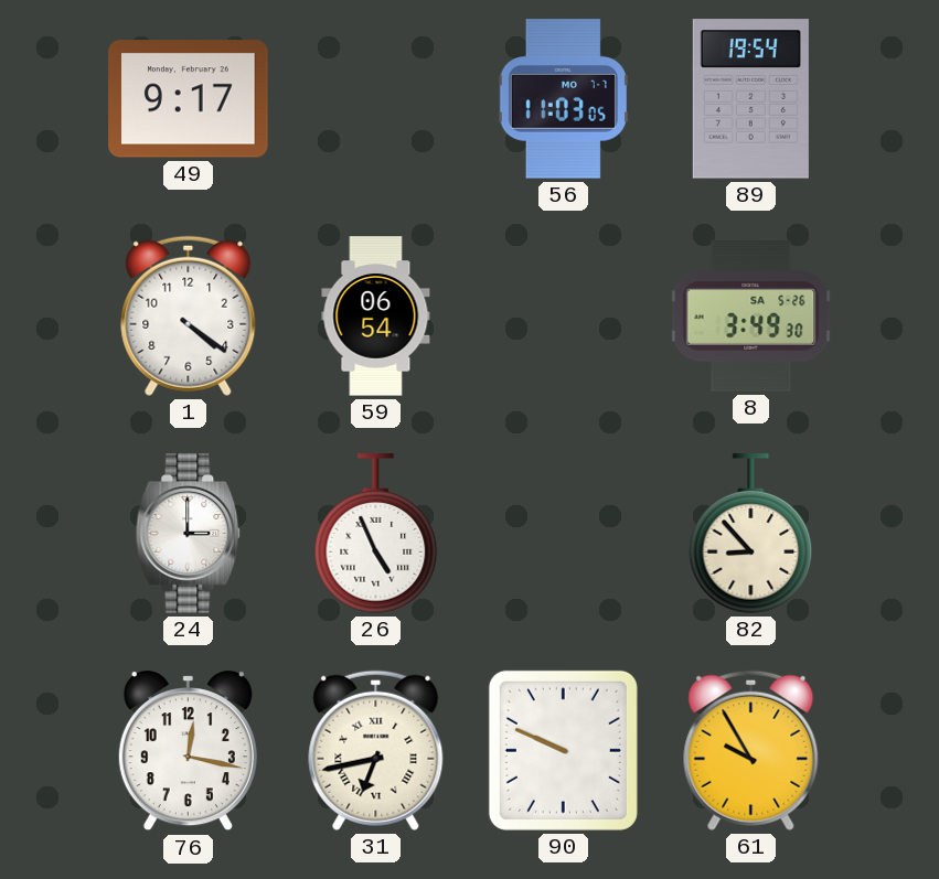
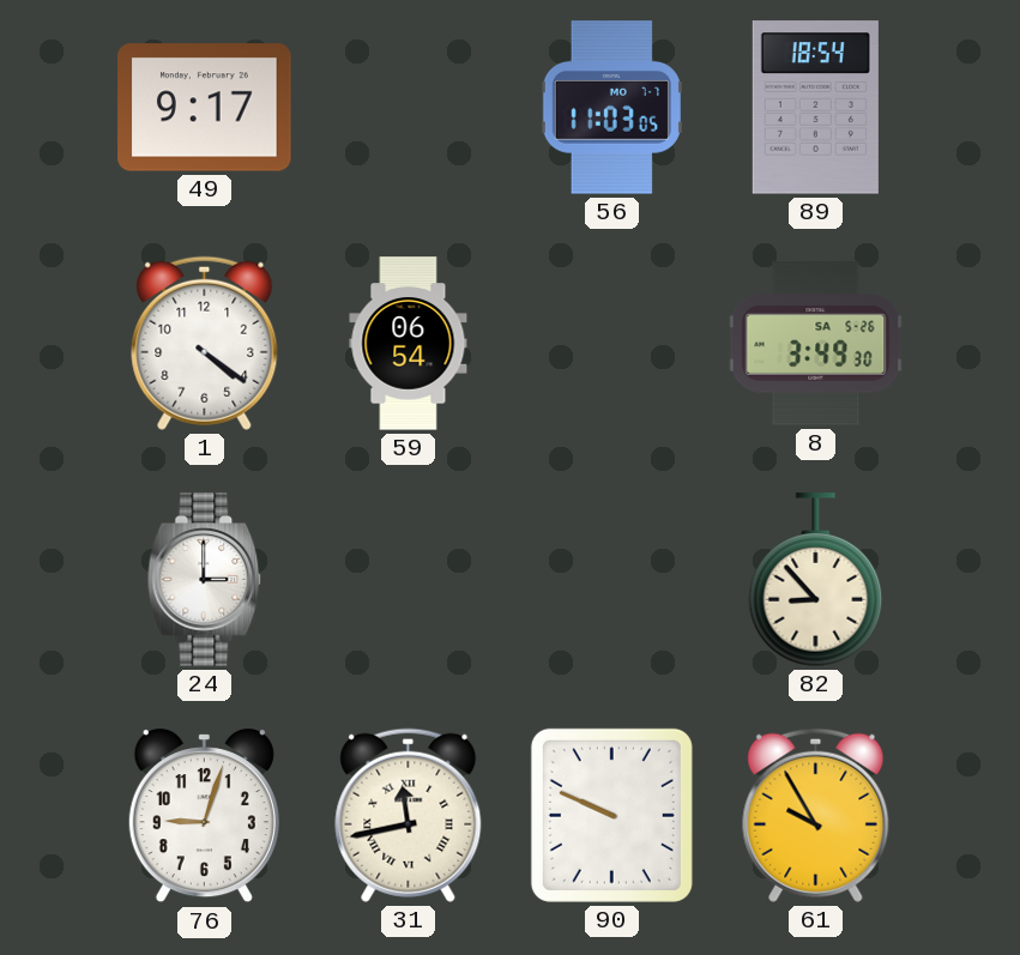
89: 19:54 -> 18:54
26: 4:56 -> none
76: 12:17 -> 9:03
31: 6:43 -> 11:43
